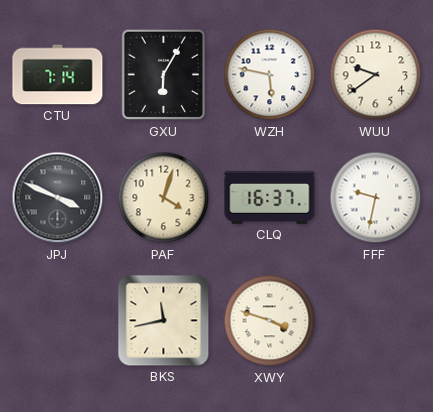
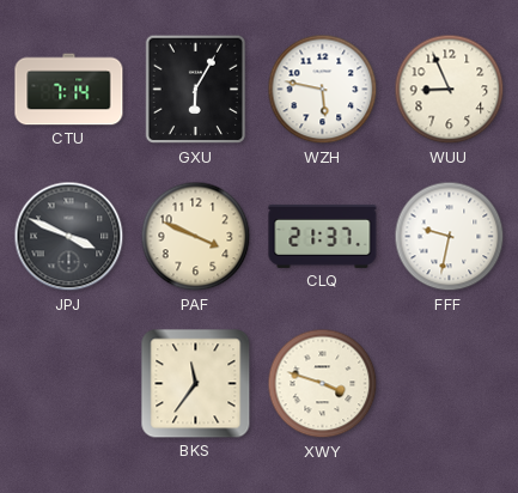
WUU: 9:39 -> 8:56
PAF: 4:03 -> 3:49
CLQ: 16:37 -> 21:37
BKS: 11:43 -> 11:36
